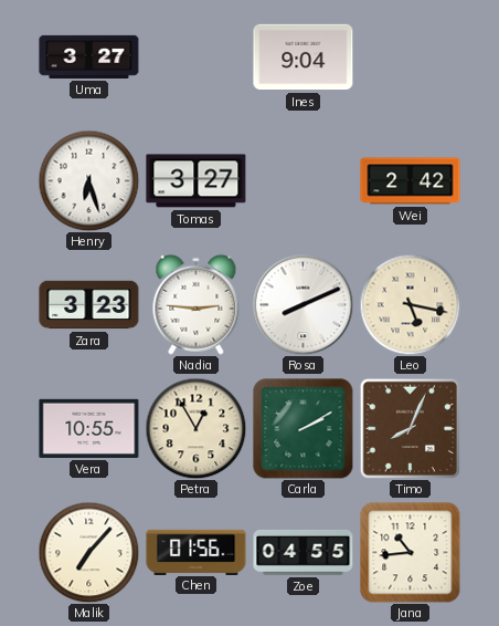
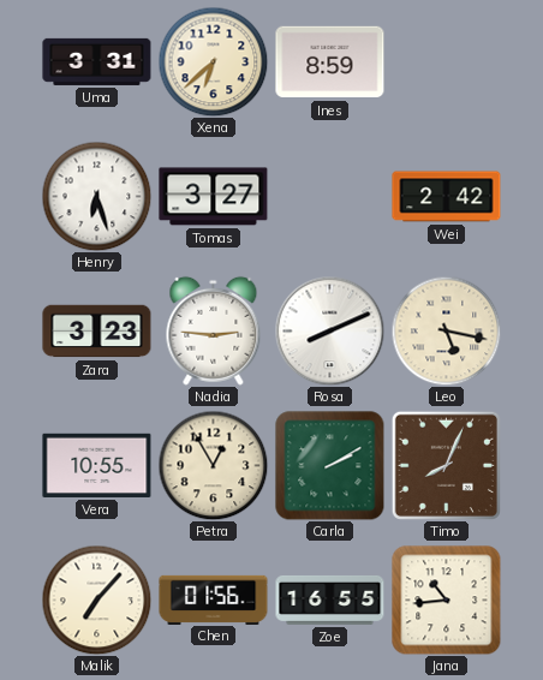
Uma: 3:27 -> 3:31
Xena: none -> 6:38
Ines: 9:04 -> 8:59
Zoe: 04:55 -> 16:55
